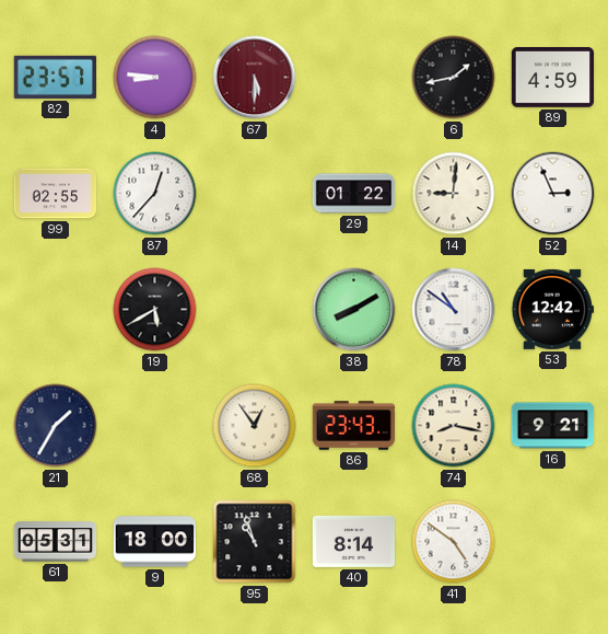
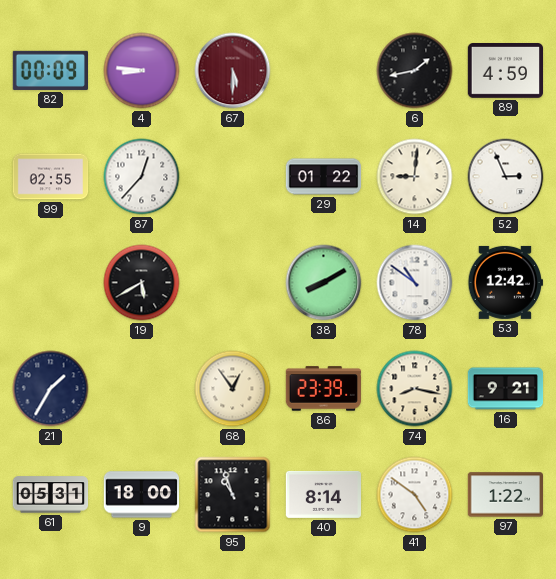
82: 23:57 -> 00:09
86: 23:43 -> 23:39
97: none -> 1:22
